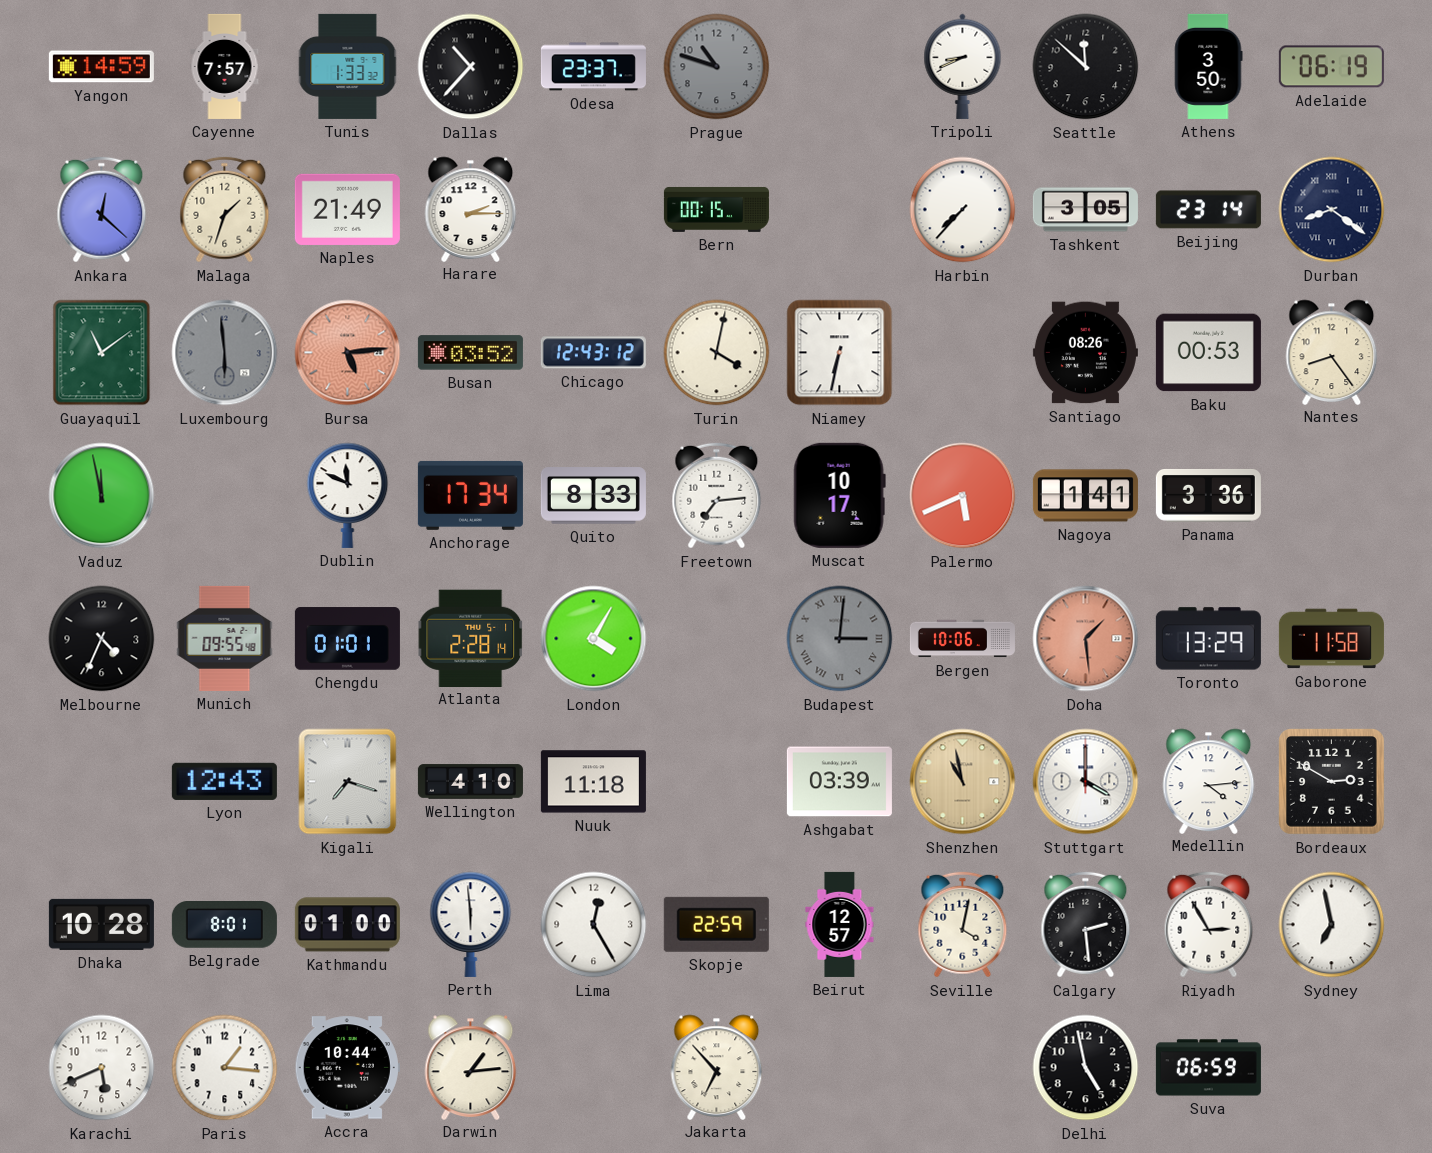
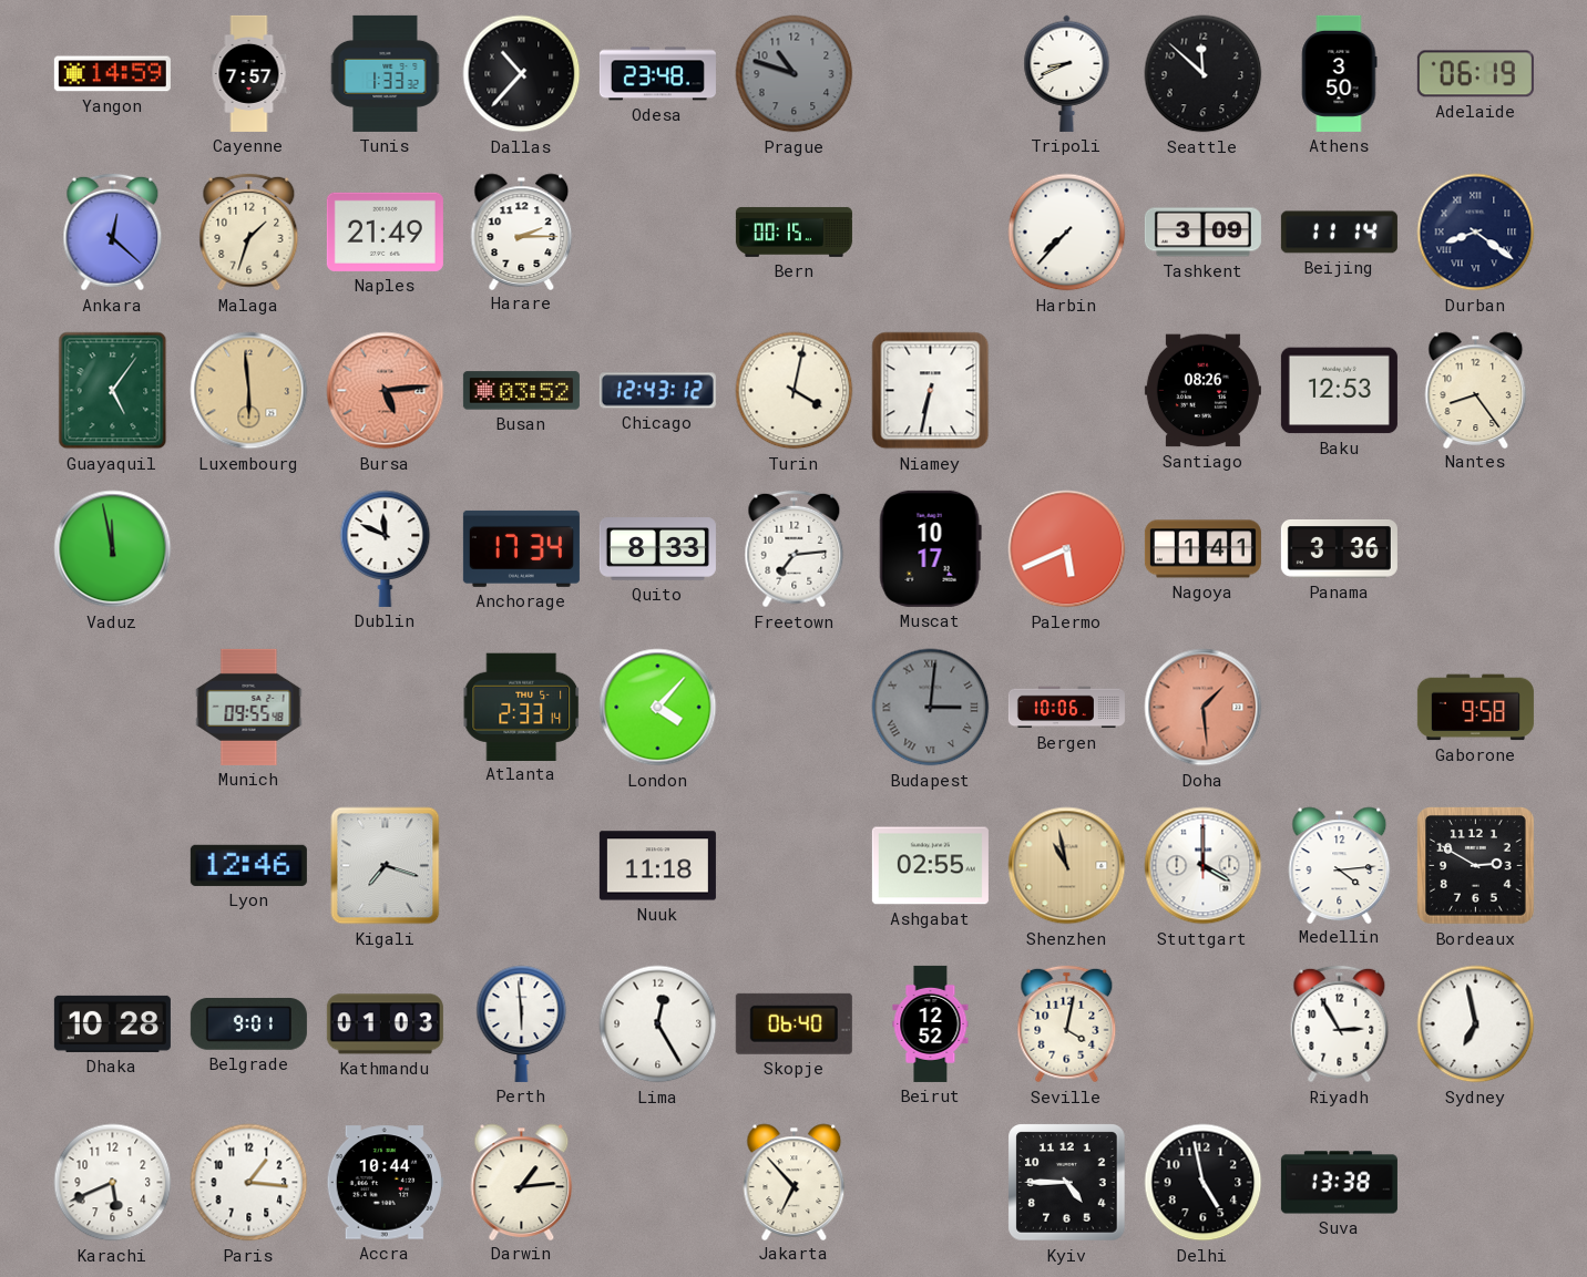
Odesa: 23:37 -> 23:48
Tashkent: 3:05 -> 3:09
Beijing: 23:14 -> 11:14
Guayaquil: 11:09 -> 5:06
Luxembourg dial: grey -> champagne
Baku: 00:53 -> 12:53
Melbourne: 4:34 -> none
Chengdu: 01:01 -> none
Atlanta: 2:28 -> 2:33
London: 4:05 -> 4:07
Toronto: 13:29 -> none
Gaborone: 11:58 -> 9:58
Lyon: 12:43 -> 12:46
Wellington: 4:10 -> none
Ashgabat: 03:39 -> 02:55
Belgrade: 8:01 -> 9:01
Kathmandu: 01:00 -> 01:03
Skopje: 22:59 -> 06:40
Beirut: 12:57 -> 12:52
Calgary: 2:29 -> none
Kyiv: none -> 4:45
Suva: 06:59 -> 13:38
